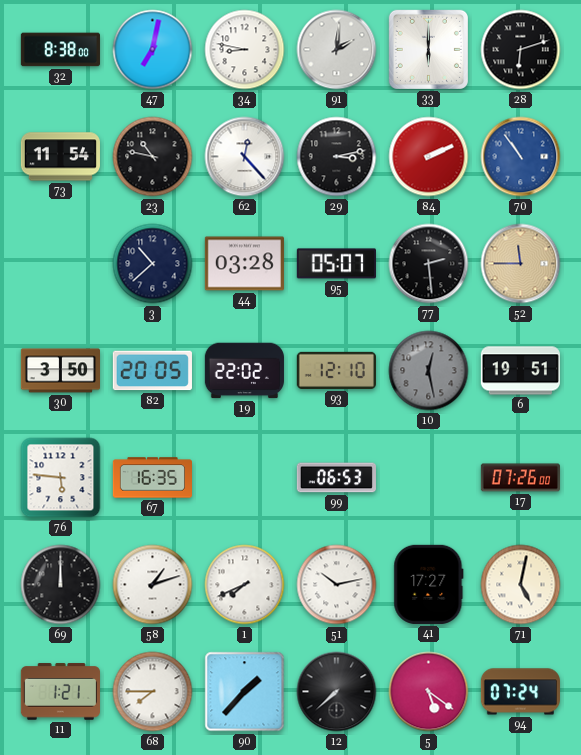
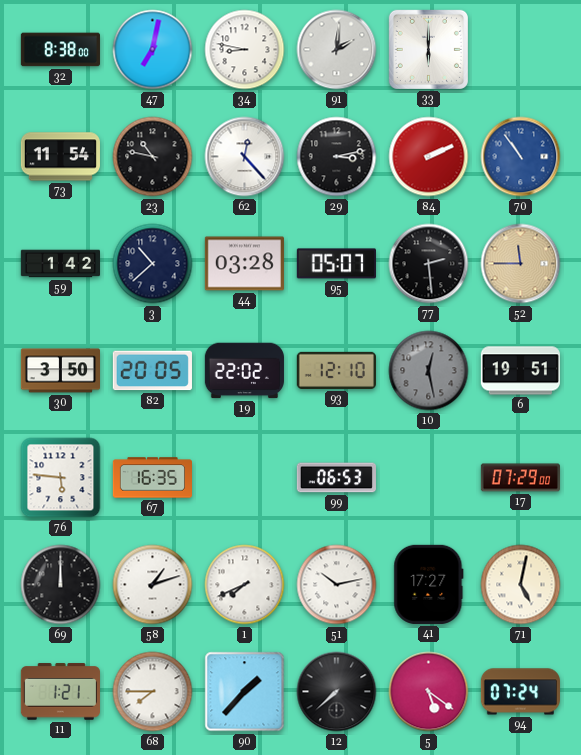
28: 6:12 -> none
59: none -> 1:42
17: 07:26 -> 07:29
